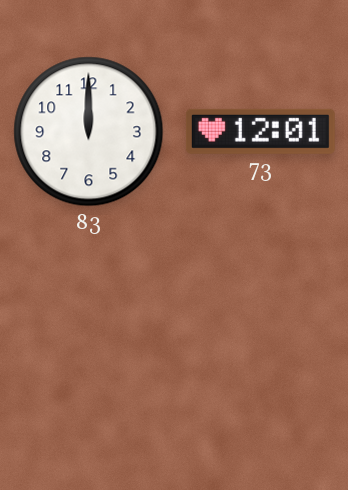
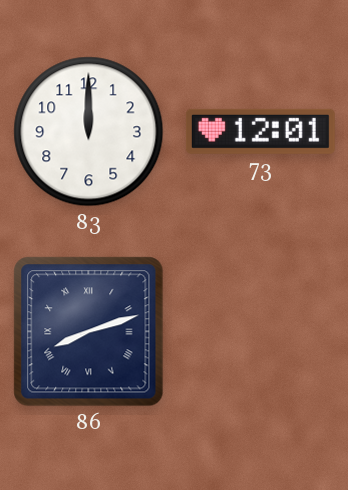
86: none -> 8:12
